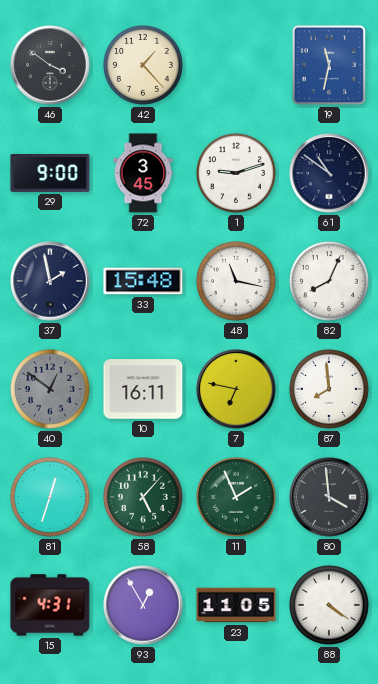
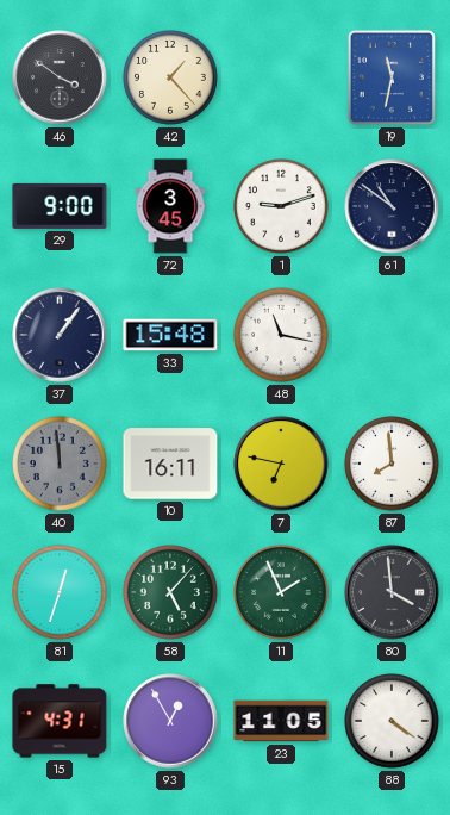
37: 1:58 -> 1:06
82: 8:04 -> none
40: 12:51 -> 11:59
